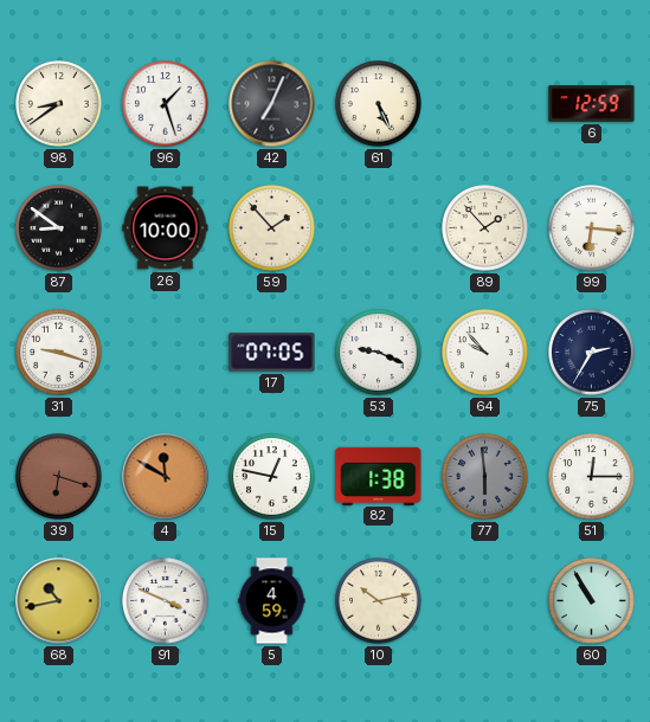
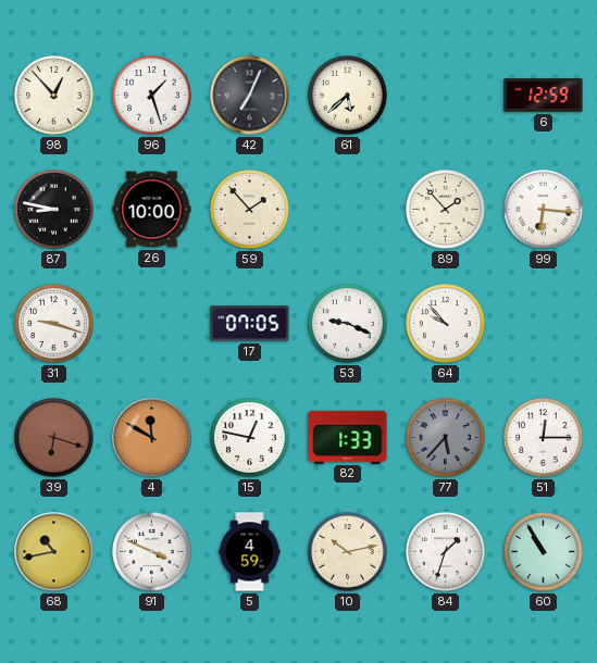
98: 8:39 -> 12:53
61: 5:26 -> 5:38
87: 8:51 -> 8:47
75: 2:35 -> none
82: 1:38 -> 1:33
77: 5:59 -> 5:37
84: none -> 1:33
